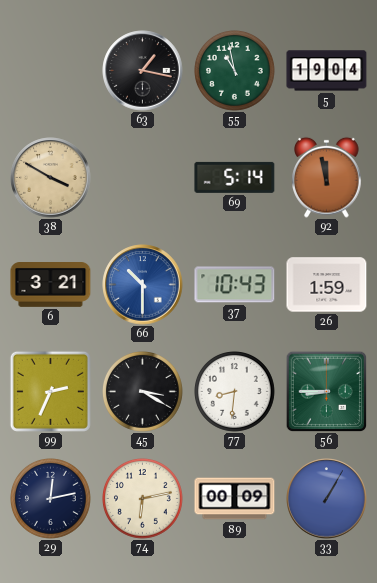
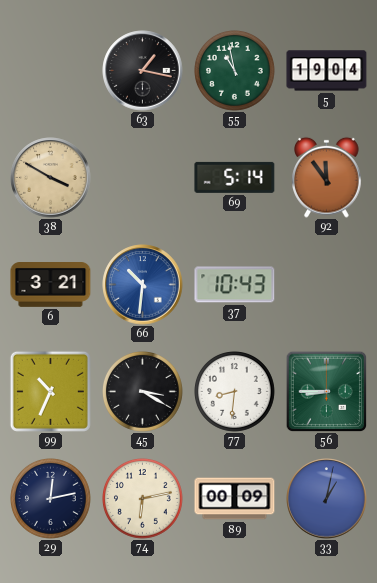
92: 11:58 -> 11:54
66: 10:30 -> 10:31
26: 1:59 -> none
99: 2:34 -> 10:34
33: 1:05 -> 1:02
